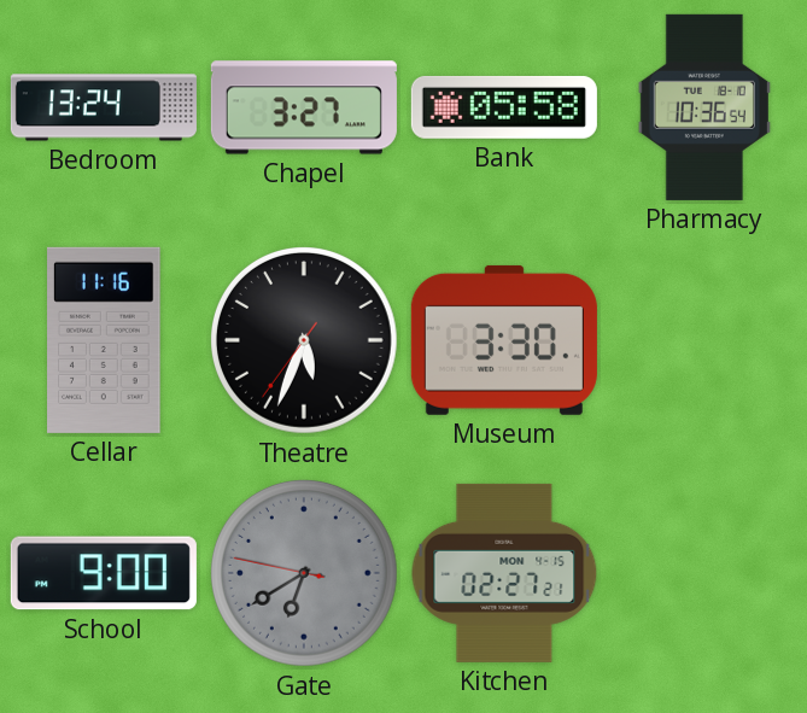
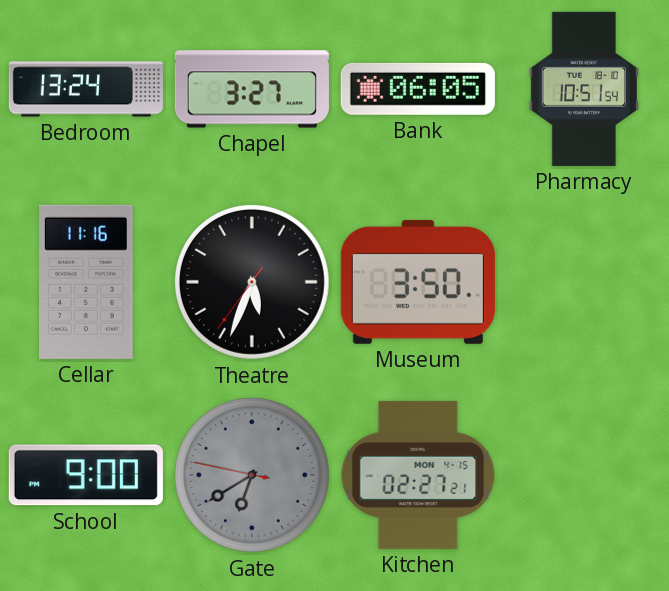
Bank: 05:58 -> 06:05
Pharmacy: 10:36 -> 10:51
Museum: 3:30 -> 3:50
